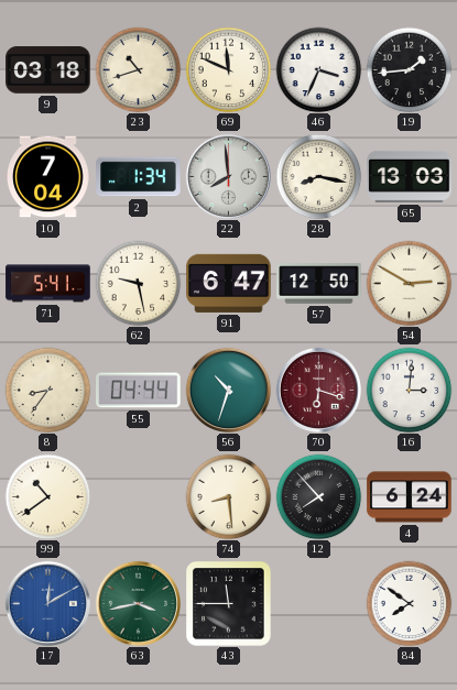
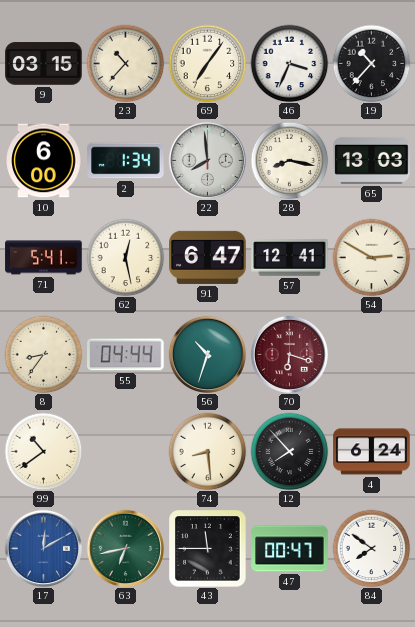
9: 03:18 -> 03:15
23: 10:42 -> 10:37
69: 11:49 -> 7:06
19: 1:44 -> 10:37
10: 7:04 -> 6:00
62: 9:28 -> 12:28
57: 12:50 -> 12:41
16: 3:01 -> none
63: 3:43 -> 6:43
47: none -> 00:47
